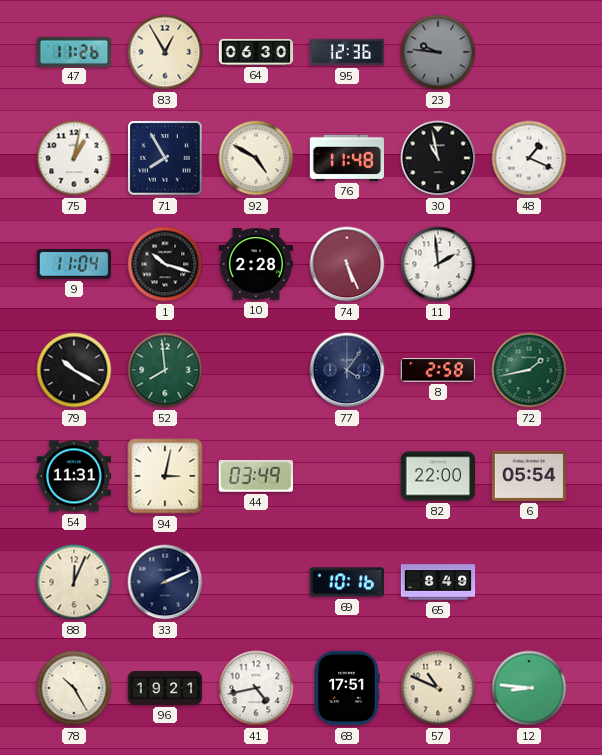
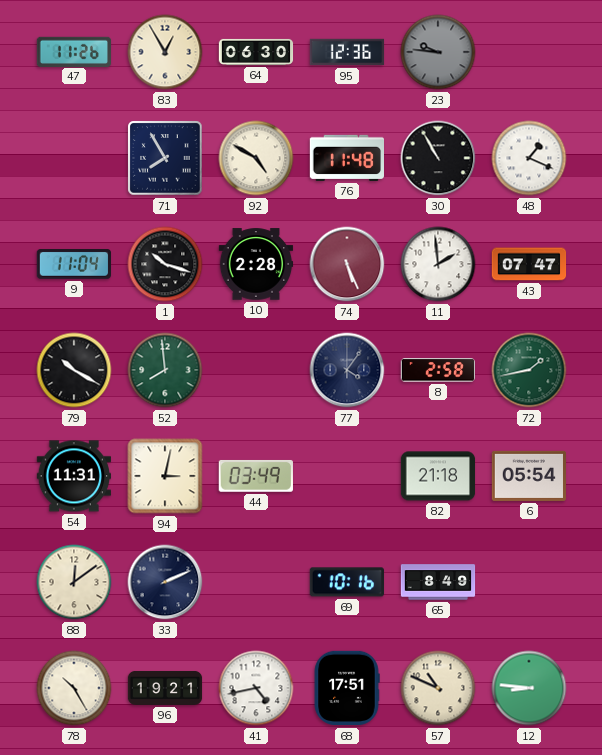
75: 1:02 -> none
30: 10:58 -> 10:55
43: none -> 07:47
82: 22:00 -> 21:18
88: 12:04 -> 12:09
